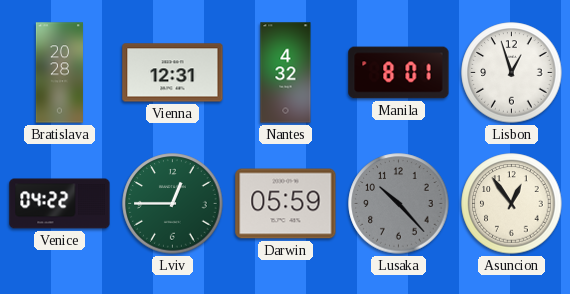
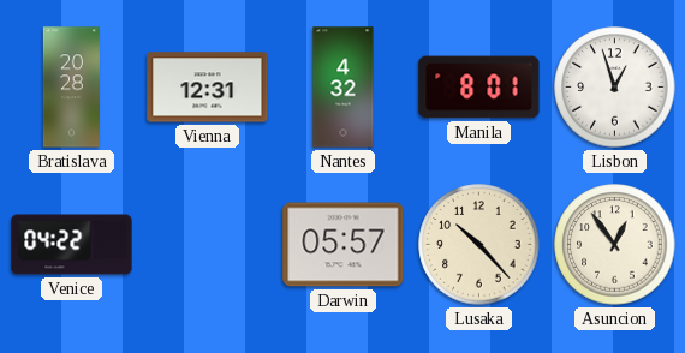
Lviv: 12:45 -> none
Darwin: 05:59 -> 05:57
Lusaka dial: grey -> cream
